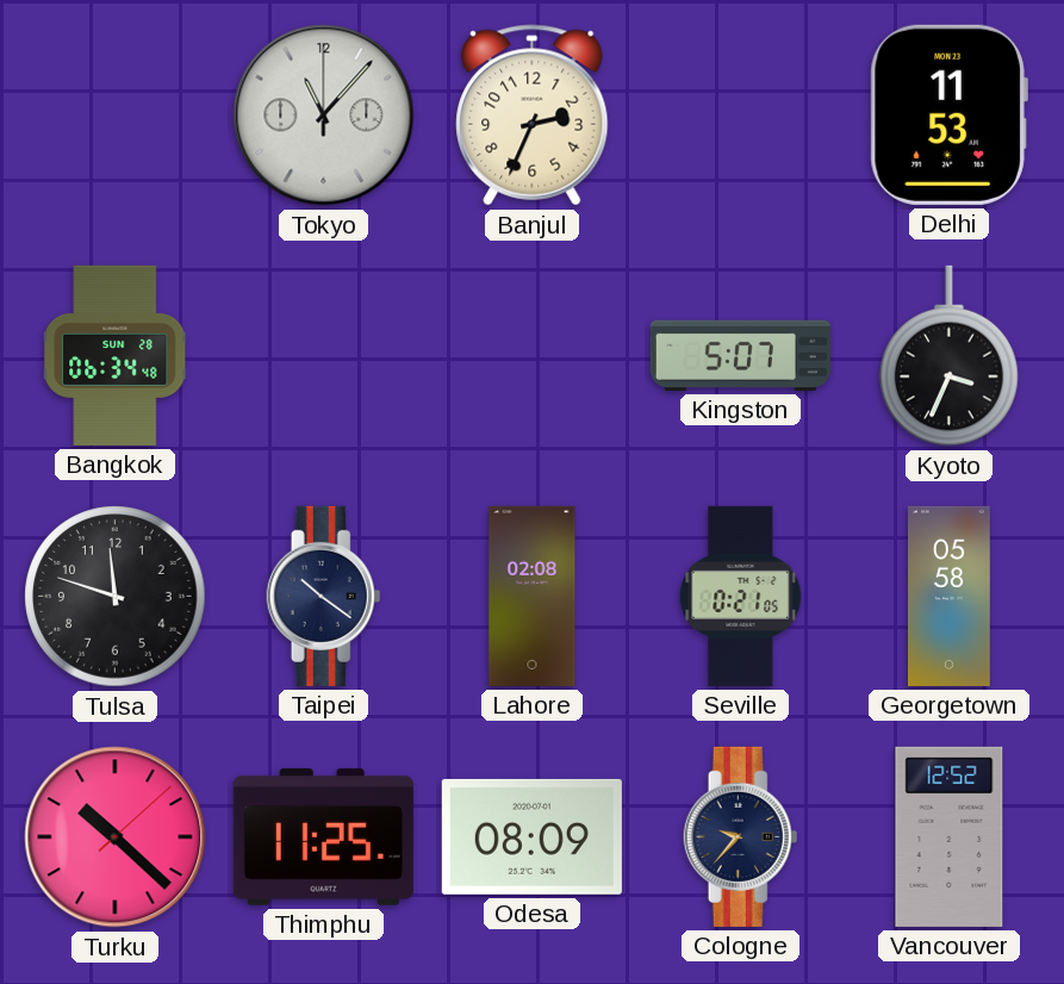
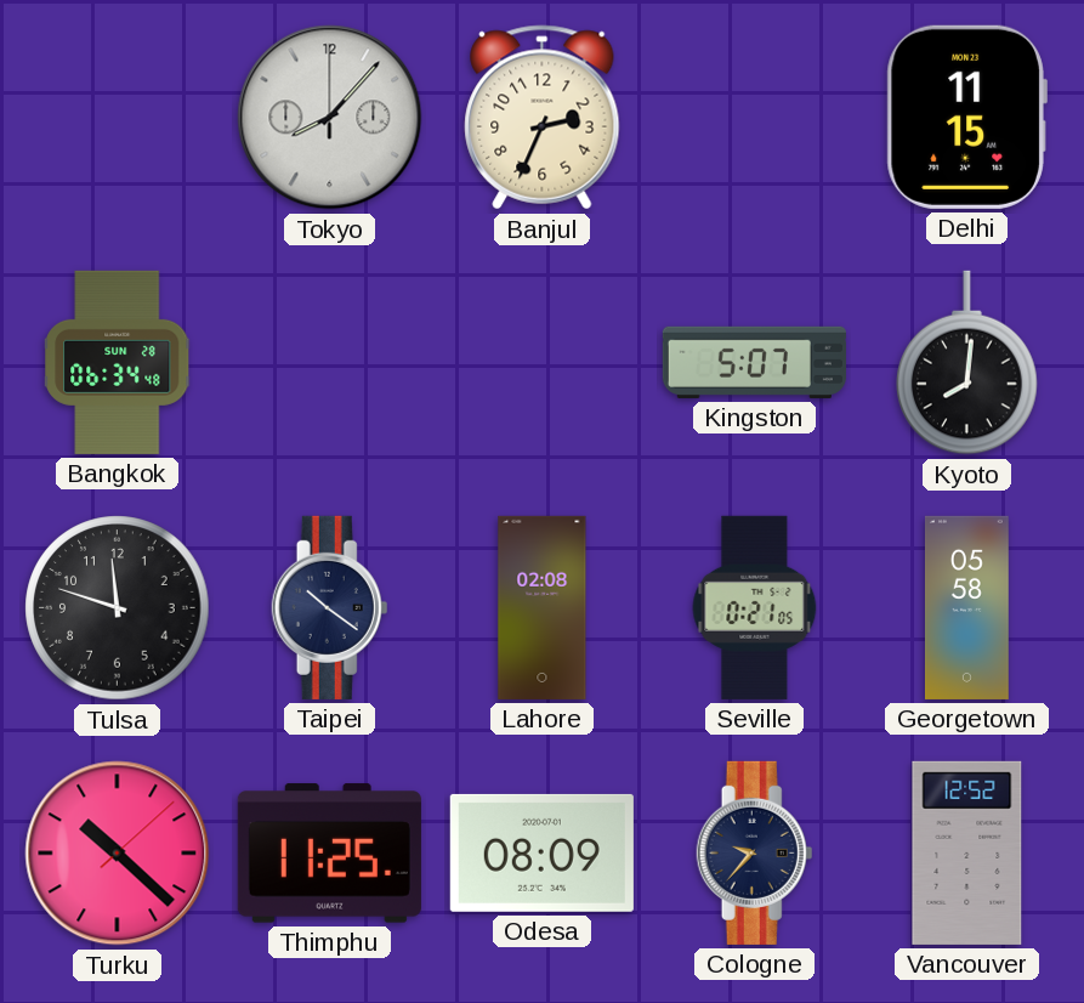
Tokyo: 11:07 -> 8:07
Delhi: 11:53 -> 11:15
Kyoto: 3:34 -> 8:01
